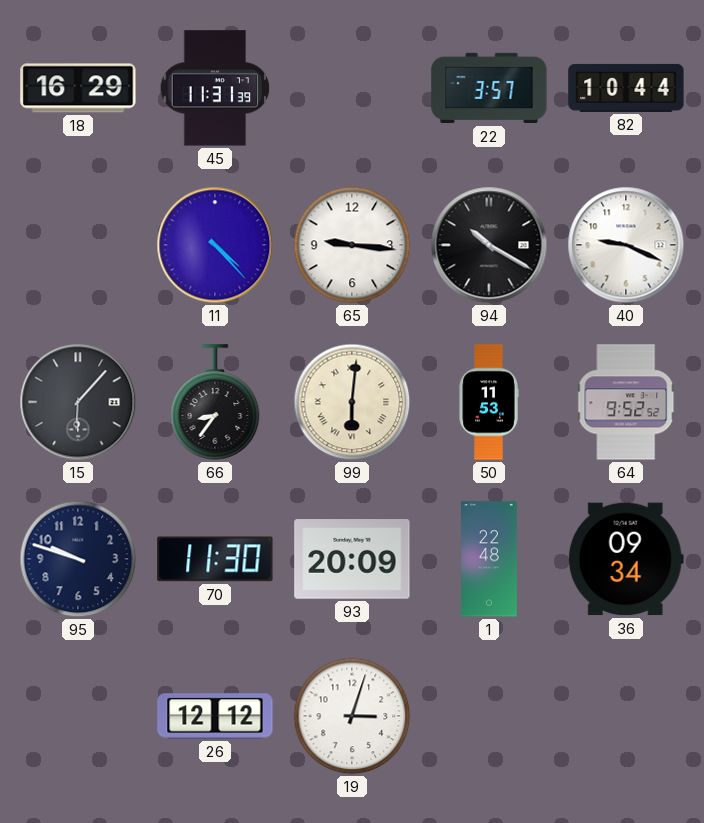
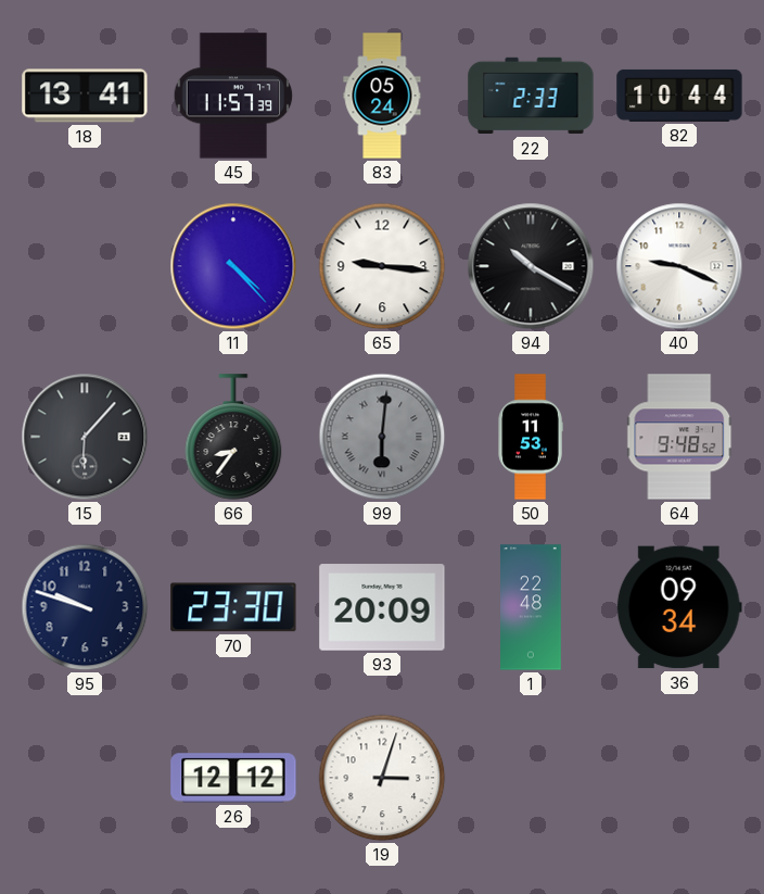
18: 16:29 -> 13:41
45: 11:31 -> 11:57
83: none -> 05:24
22: 3:57 -> 2:33
99 dial: cream -> grey
64: 9:52 -> 9:48
70: 11:30 -> 23:30
